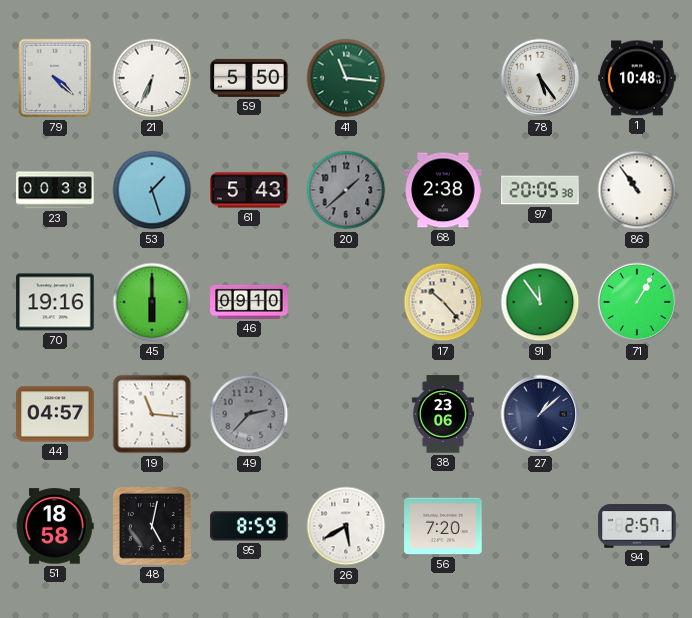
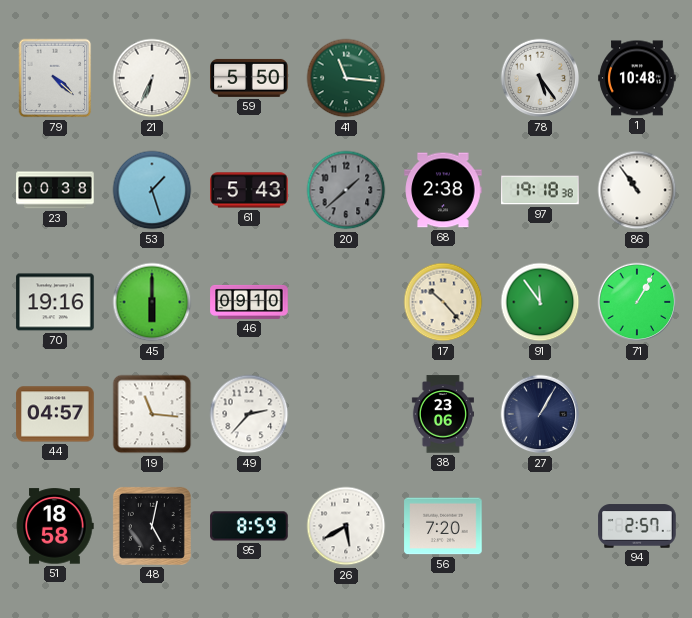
97: 20:05 -> 19:18
49 dial: grey -> white
27: 1:08 -> 1:05
